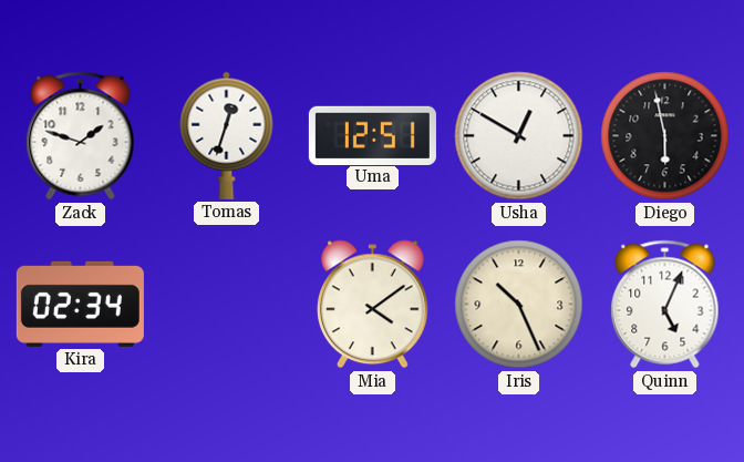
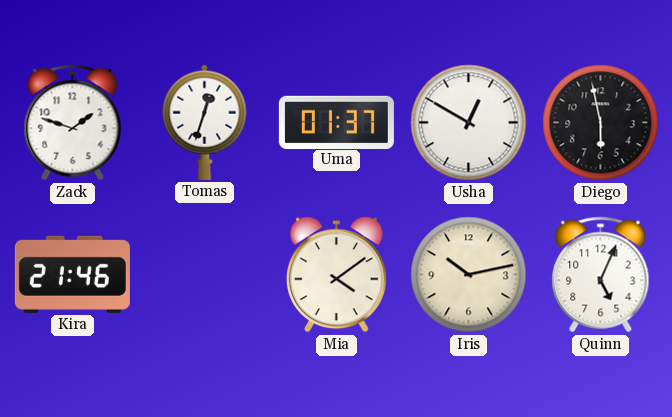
Uma: 12:51 -> 01:37
Kira: 02:34 -> 21:46
Iris: 10:26 -> 10:13
